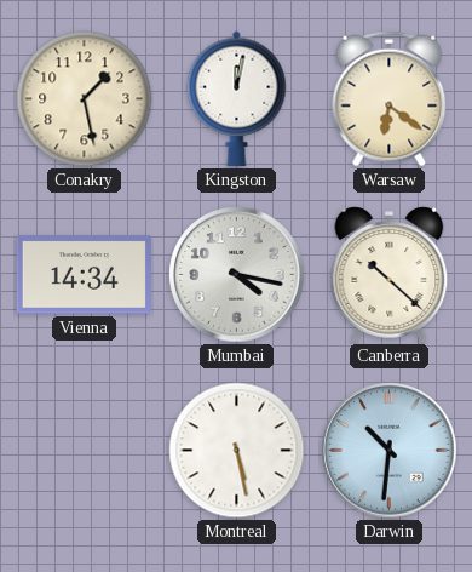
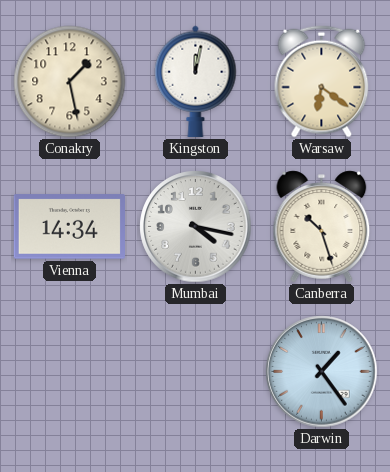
Canberra: 10:22 -> 10:27
Montreal: 5:28 -> none
Darwin: 10:31 -> 1:24
